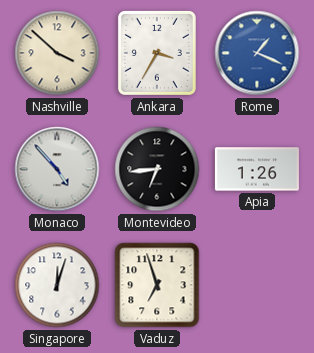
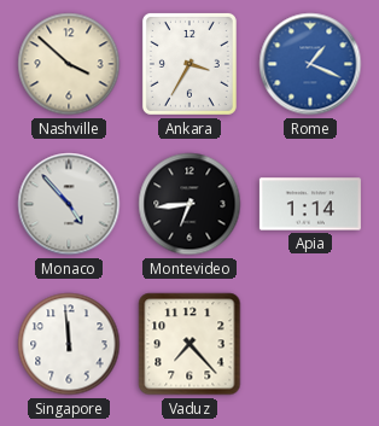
Apia: 1:26 -> 1:14
Singapore: 12:03 -> 11:59
Vaduz: 6:57 -> 7:23
